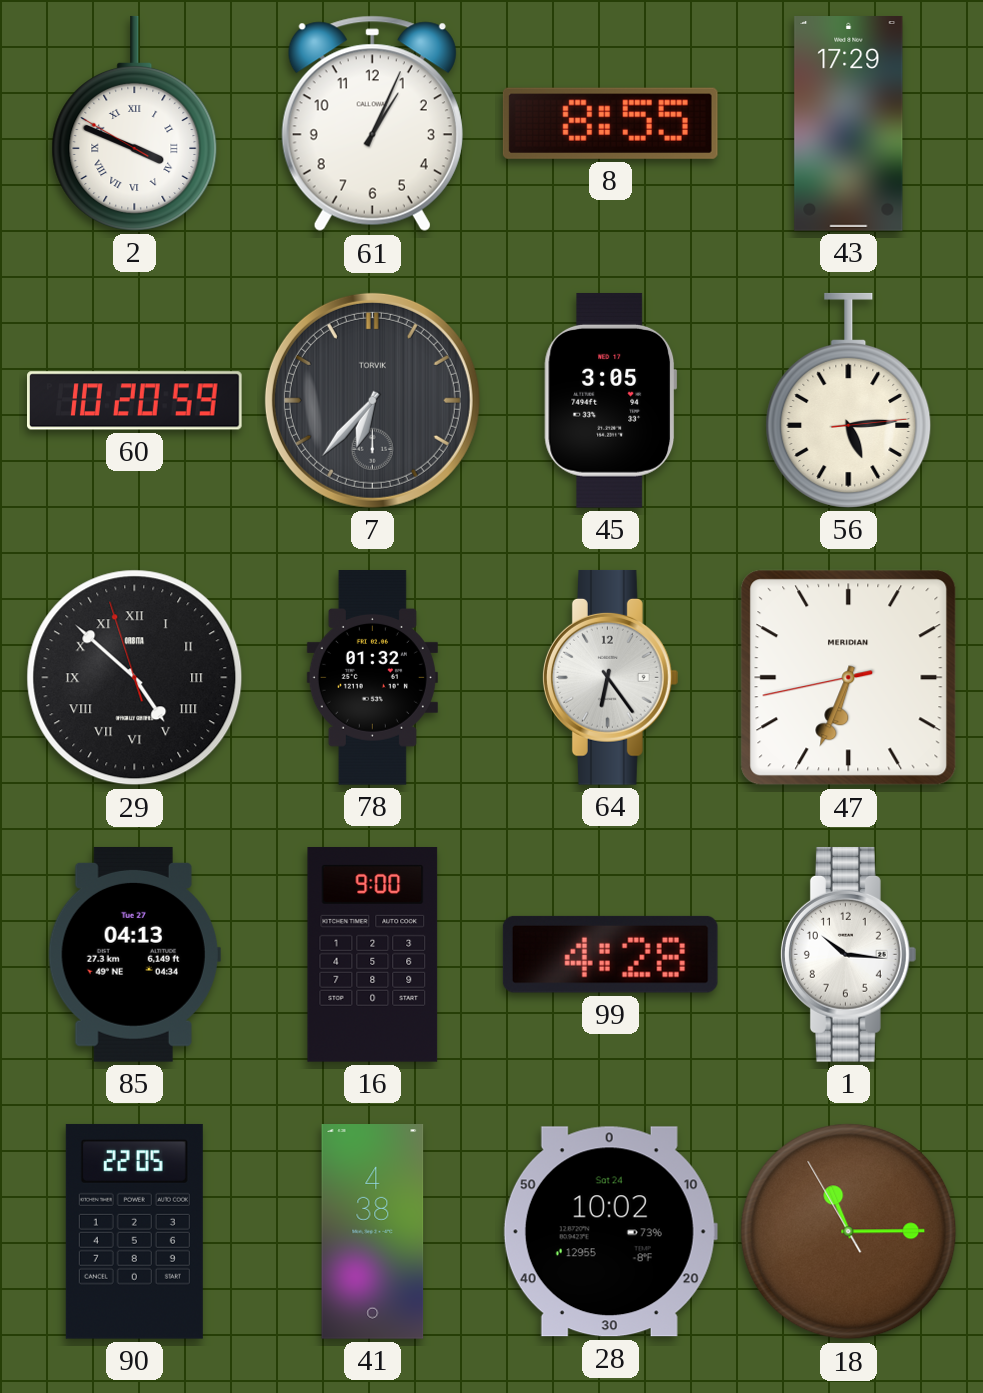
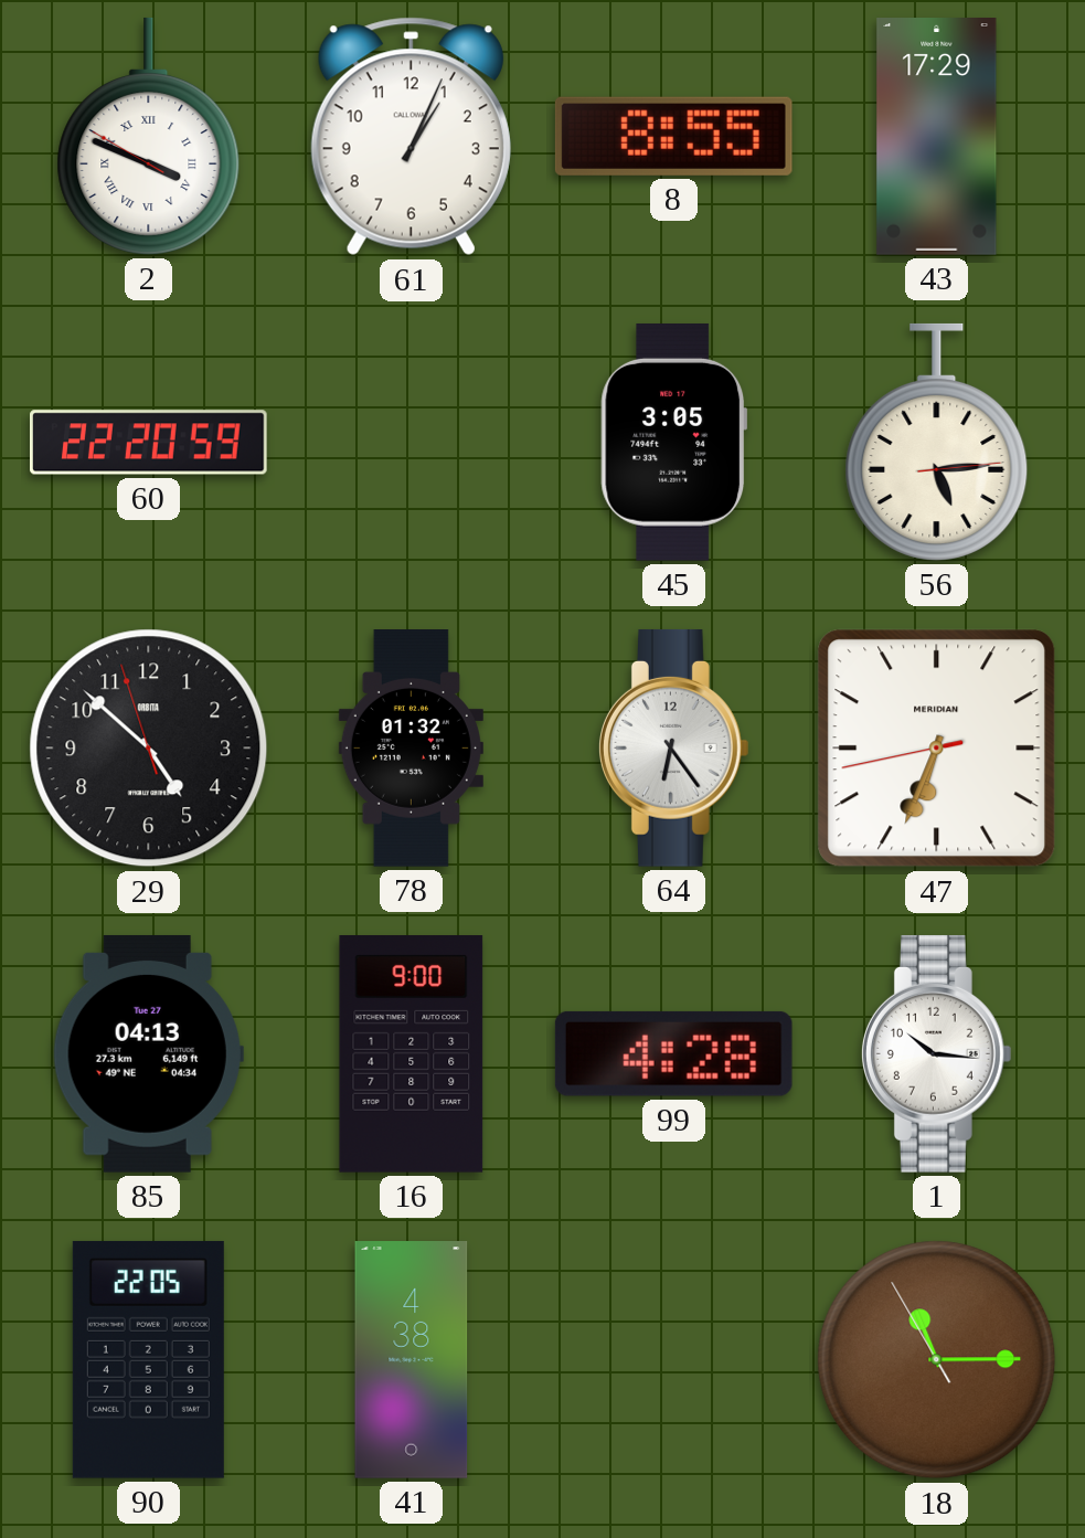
60: 10:20 -> 22:20
7: 6:37 -> none
29 numerals: Roman -> Arabic
28: 10:02 -> none
